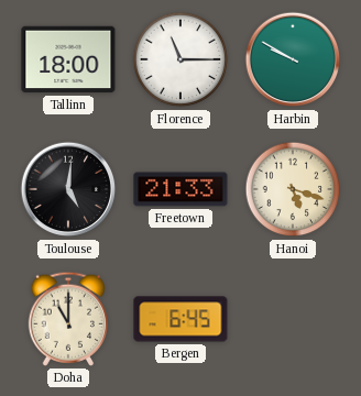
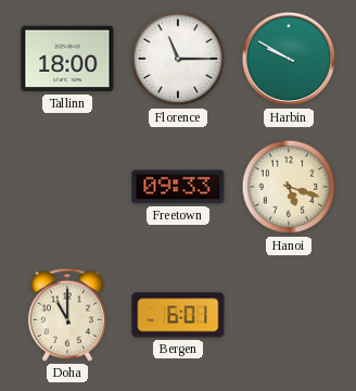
Toulouse: 5:01 -> none
Freetown: 21:33 -> 09:33
Bergen: 6:45 -> 6:01
